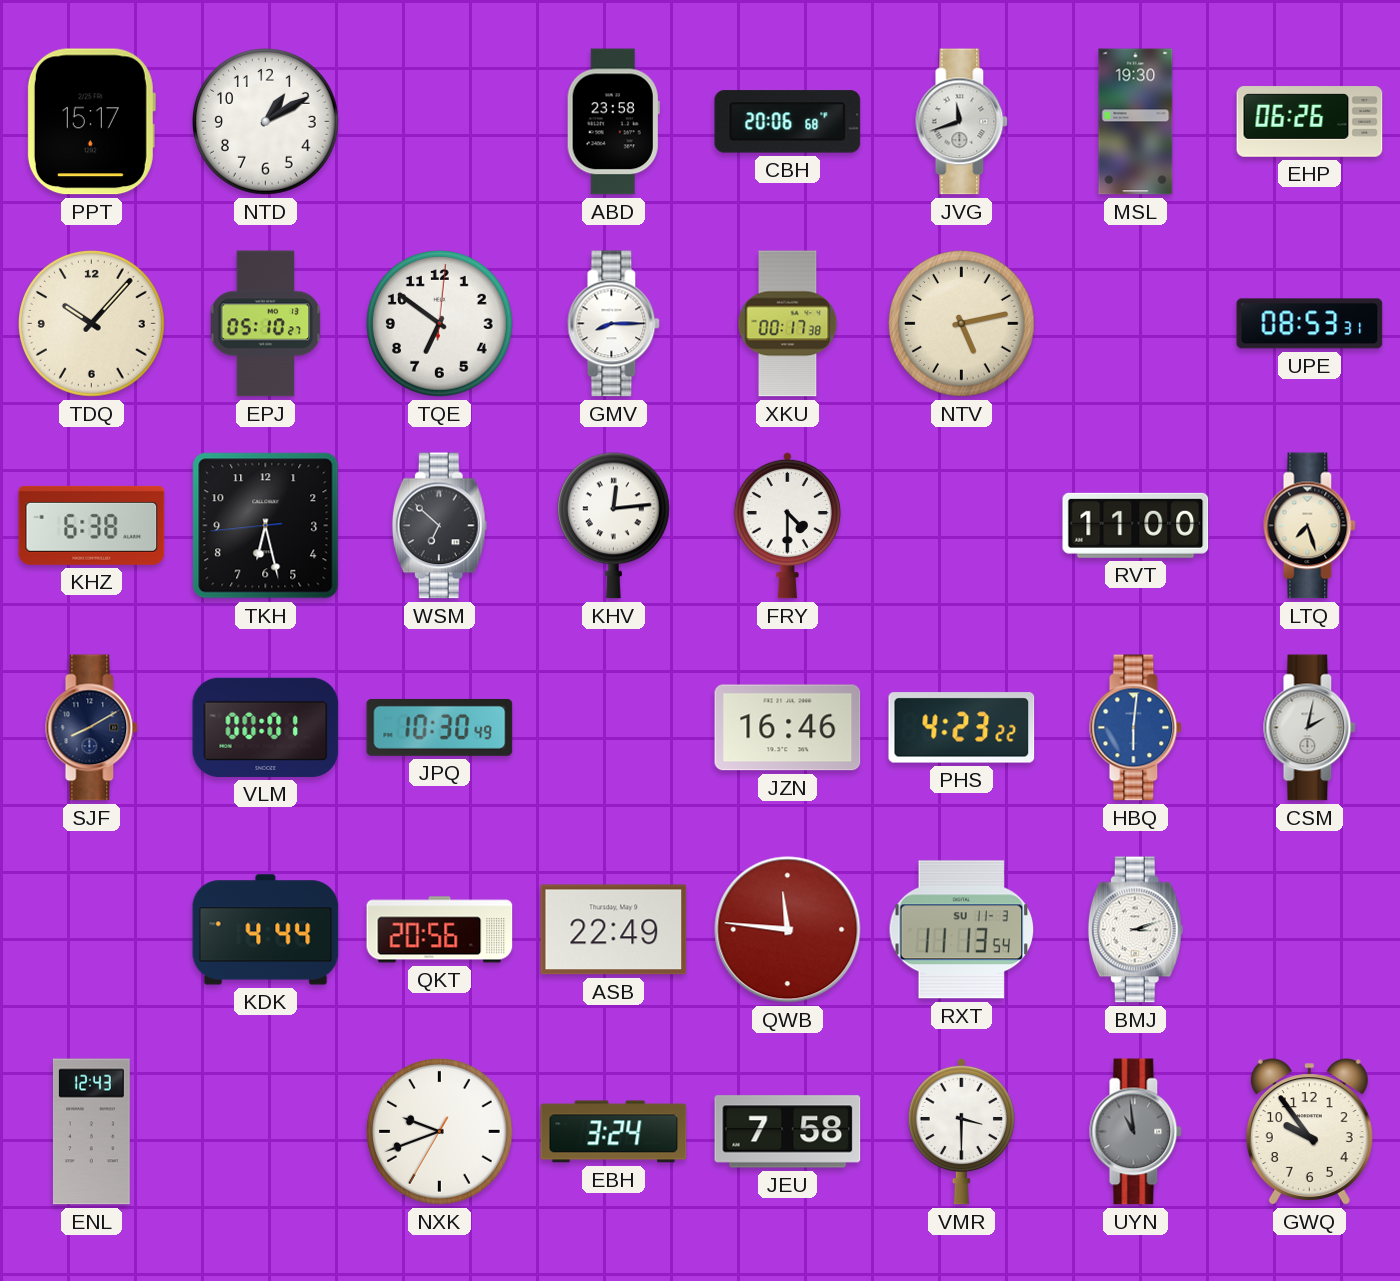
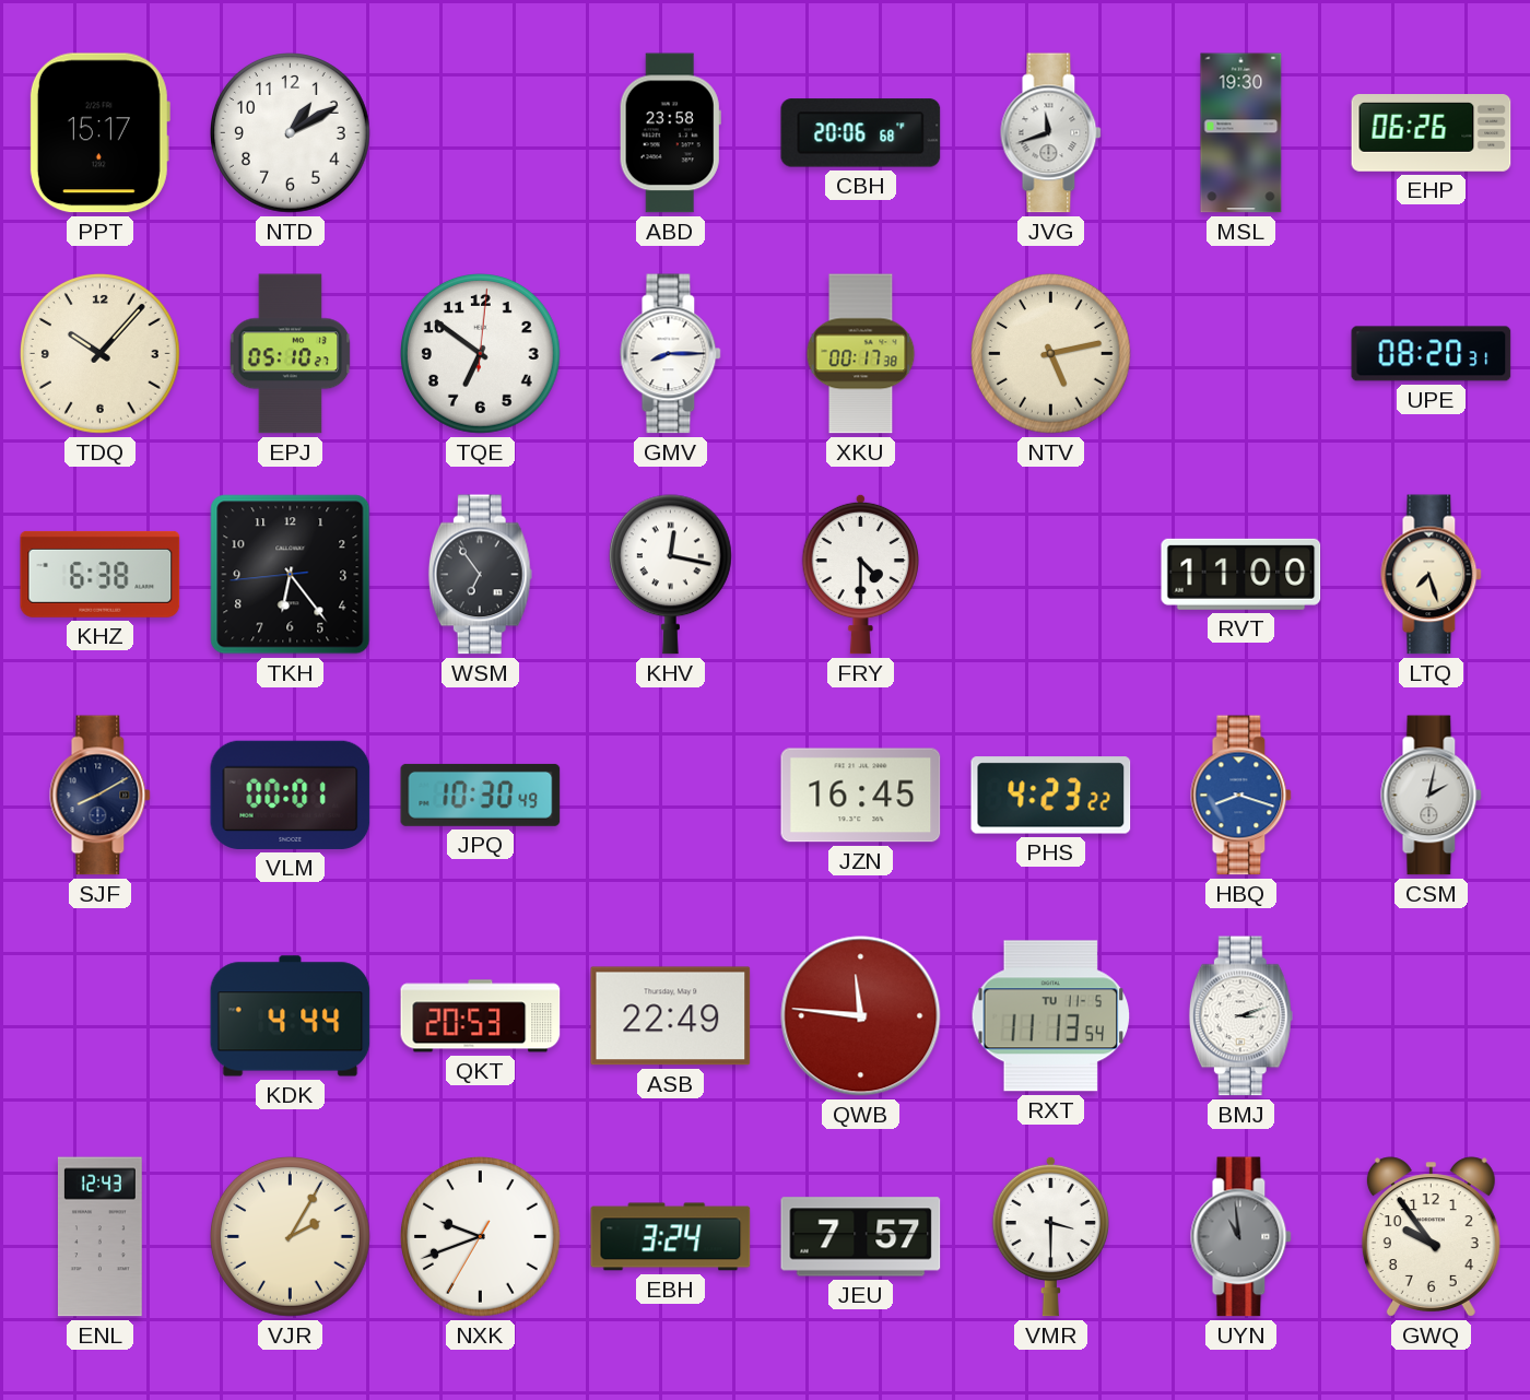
UPE: 08:53 -> 08:20
TKH: 6:27 -> 6:23
WSM: 6:52 -> 6:54
KHV: 12:14 -> 12:17
JZN: 16:46 -> 16:45
HBQ: 6:01 -> 8:18
QKT: 20:56 -> 20:53
RXT date: SU 11-3 -> TU 11-5
VJR: none -> 2:05
JEU: 7:58 -> 7:57
